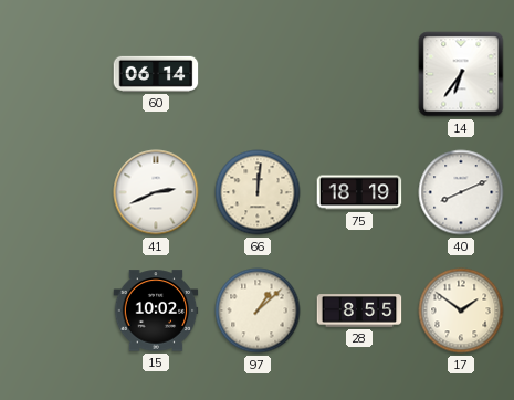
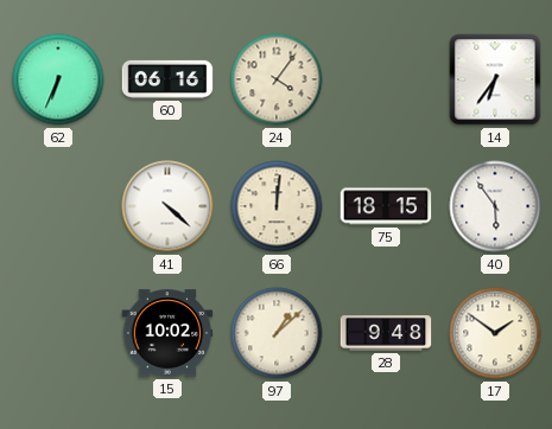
62: none -> 6:34
60: 06:14 -> 06:16
24: none -> 4:06
41: 2:41 -> 4:22
75: 18:19 -> 18:15
40: 8:11 -> 5:54
28: 8:55 -> 9:48
